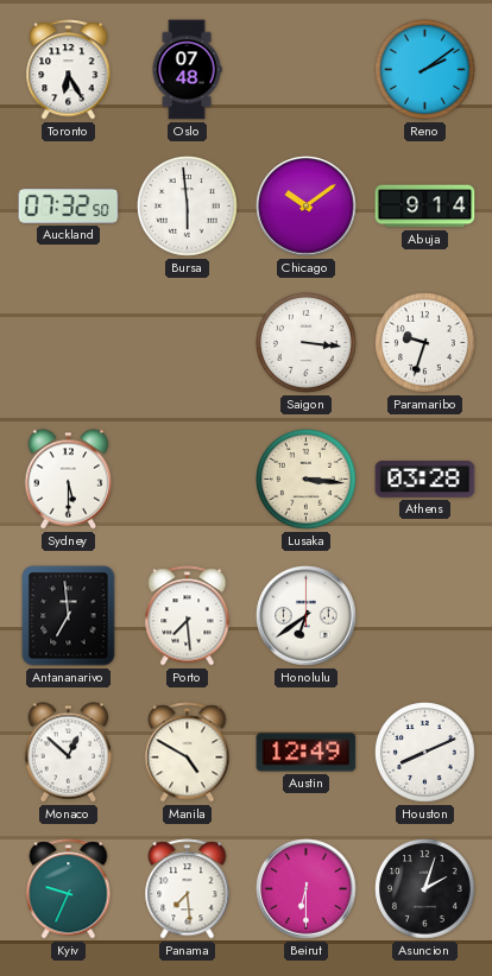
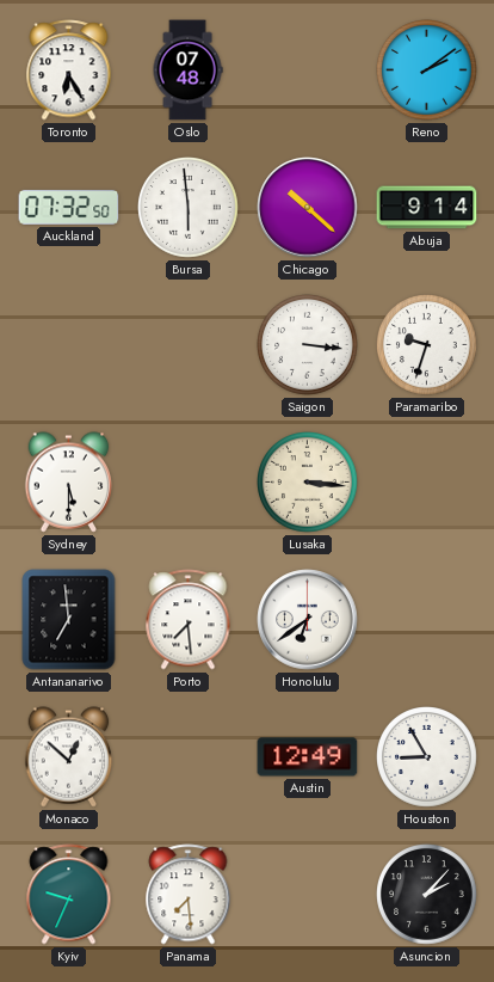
Chicago: 10:09 -> 10:22
Athens: 03:28 -> none
Manila: 4:50 -> none
Houston: 8:11 -> 8:55
Beirut: 6:30 -> none
Asuncion: 2:03 -> 2:07
